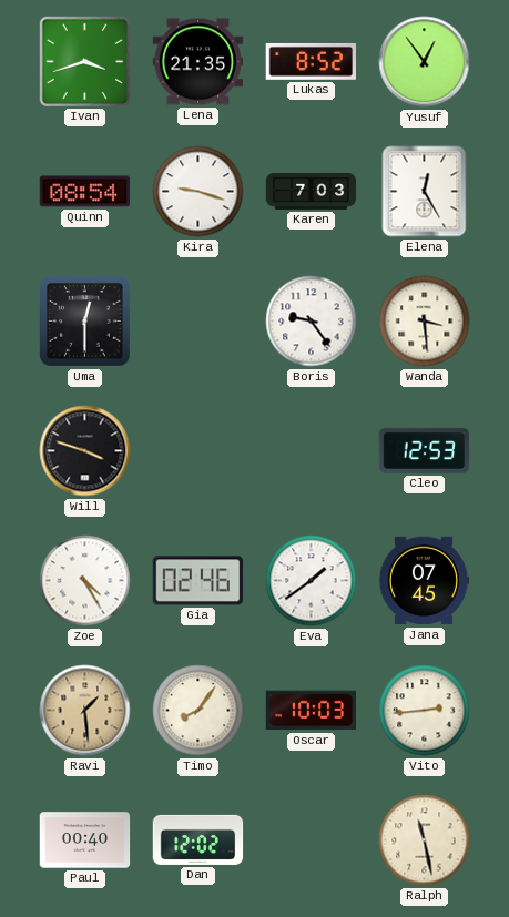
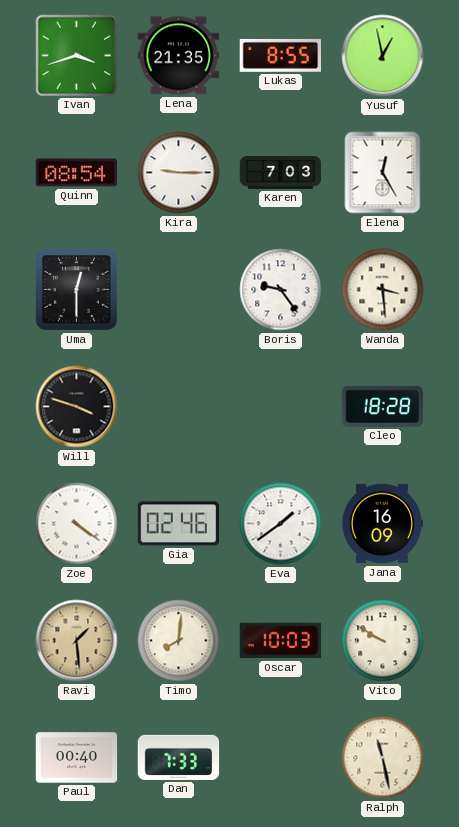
Lukas: 8:52 -> 8:55
Yusuf: 12:54 -> 12:58
Kira: 9:18 -> 9:15
Cleo: 12:53 -> 18:28
Zoe: 4:25 -> 4:21
Jana: 07:45 -> 16:09
Timo: 8:06 -> 8:01
Vito: 2:44 -> 9:50
Dan: 12:02 -> 7:33
